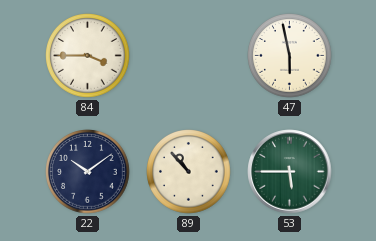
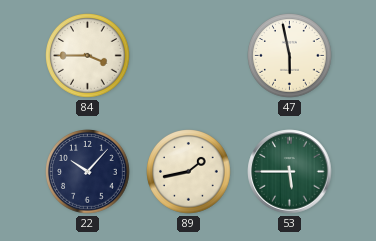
22: 10:09 -> 10:07
89: 10:53 -> 1:43
